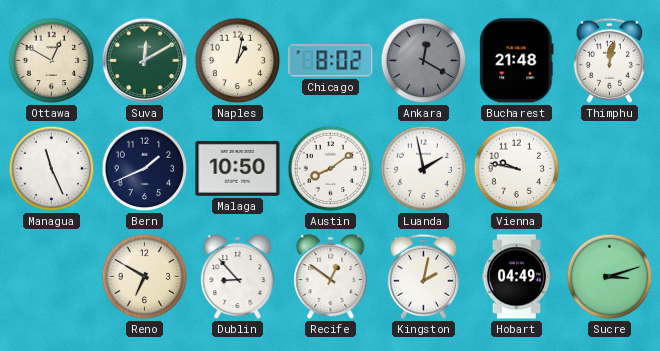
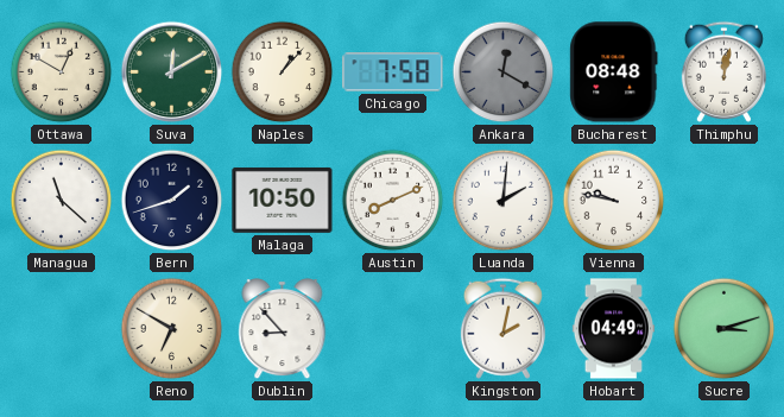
Naples: 1:02 -> 1:07
Chicago: 8:02 -> 7:58
Bucharest: 21:48 -> 08:48
Managua: 11:26 -> 11:22
Bern: 1:41 -> 1:42
Austin: 8:09 -> 8:11
Luanda: 1:58 -> 2:01
Recife: 12:51 -> none
